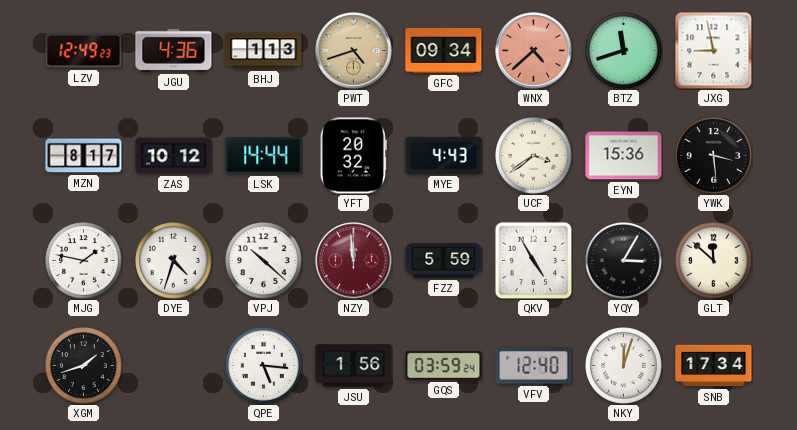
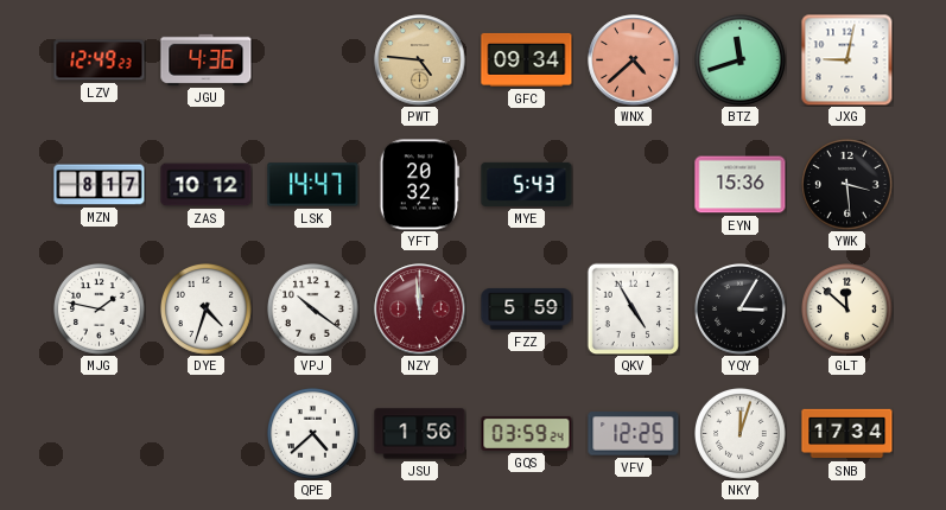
BHJ: 1:13 -> none
PWT: 4:42 -> 4:46
JXG: 8:58 -> 9:02
LSK: 14:44 -> 14:47
MYE: 4:43 -> 5:43
UCF: 3:39 -> none
VPJ: 10:22 -> 10:21
XGM: 1:42 -> none
QPE: 5:16 -> 4:38
VFV: 12:40 -> 12:25
